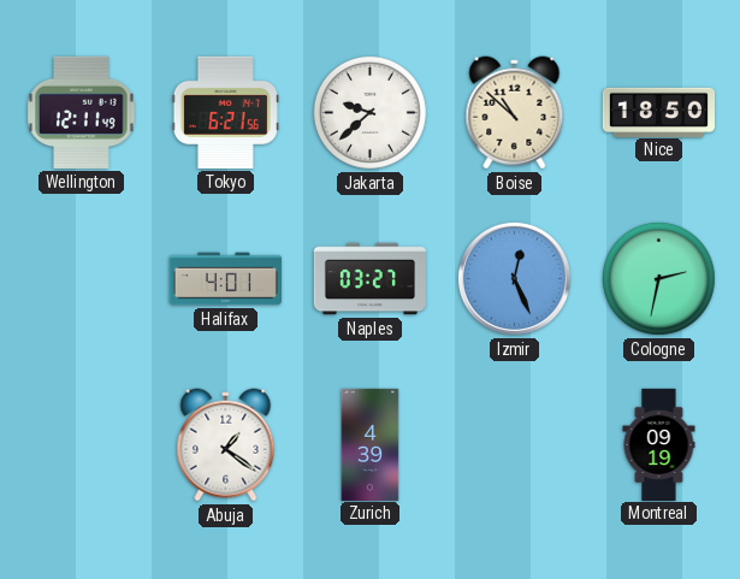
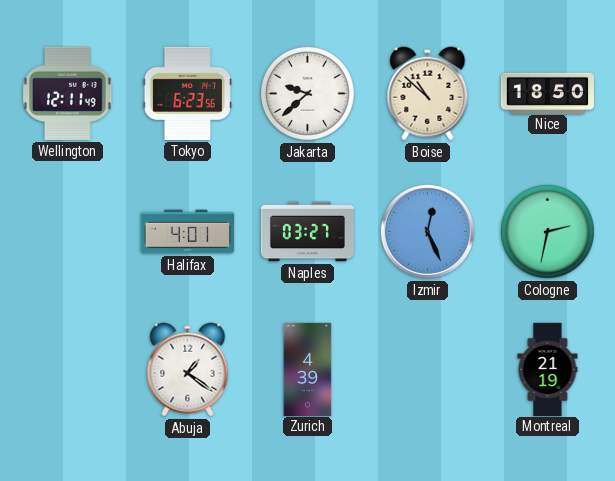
Tokyo: 6:21 -> 6:23
Montreal: 09:19 -> 21:19
